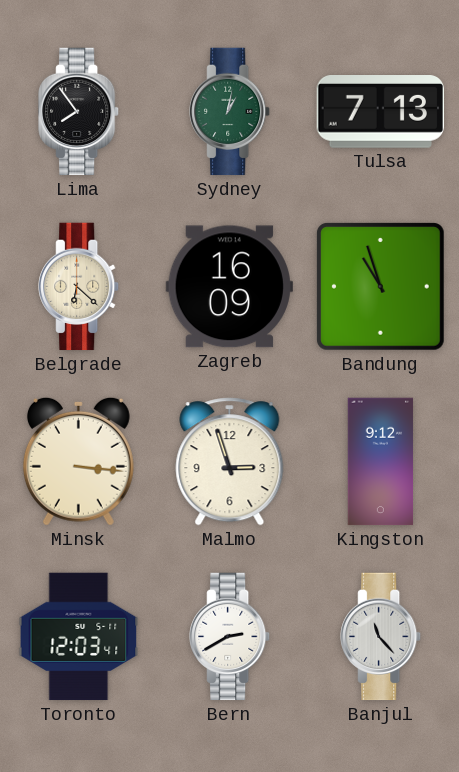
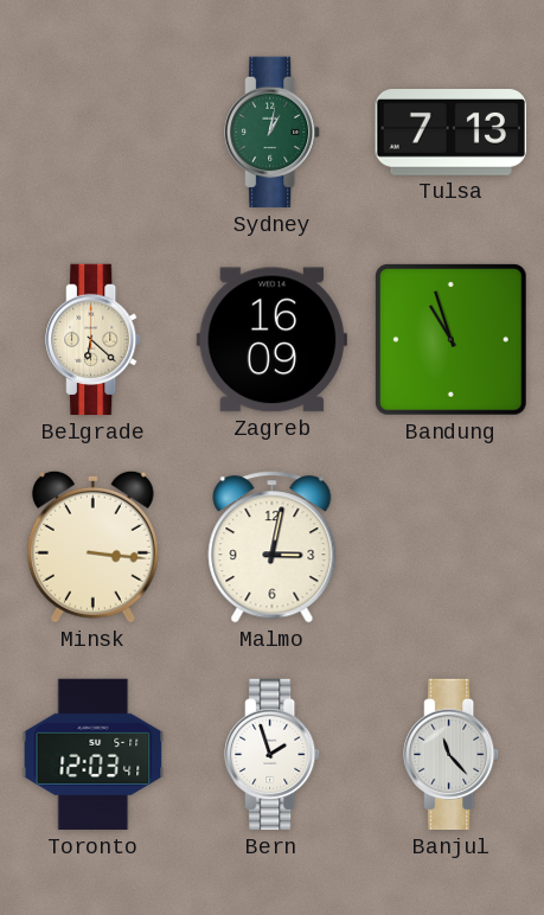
Lima: 7:54 -> none
Malmo: 2:57 -> 3:02
Kingston: 9:12 -> none
Bern: 2:40 -> 1:57
